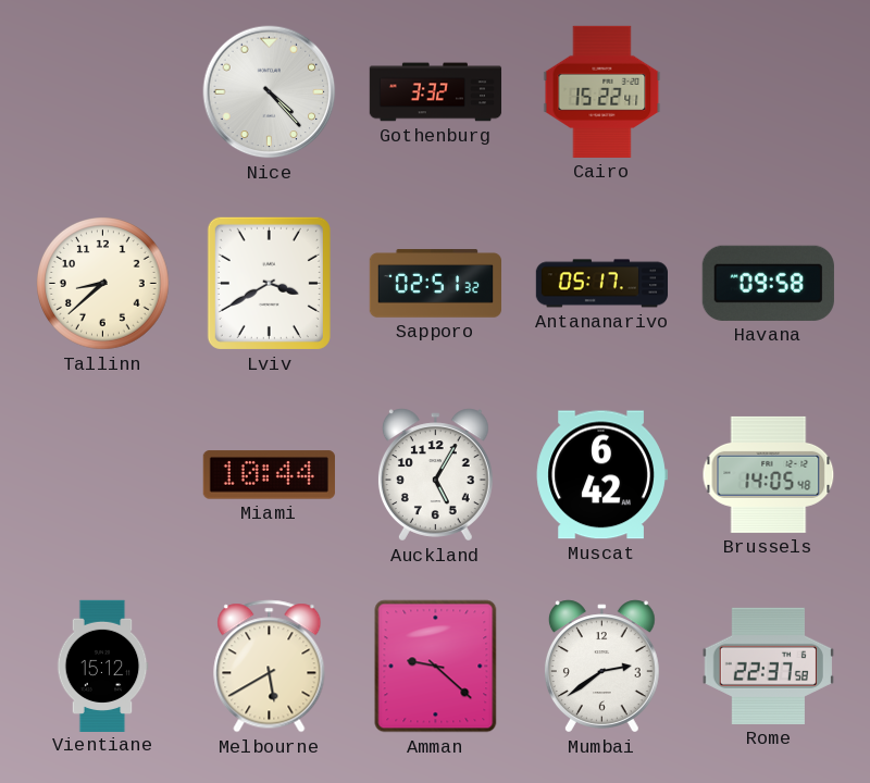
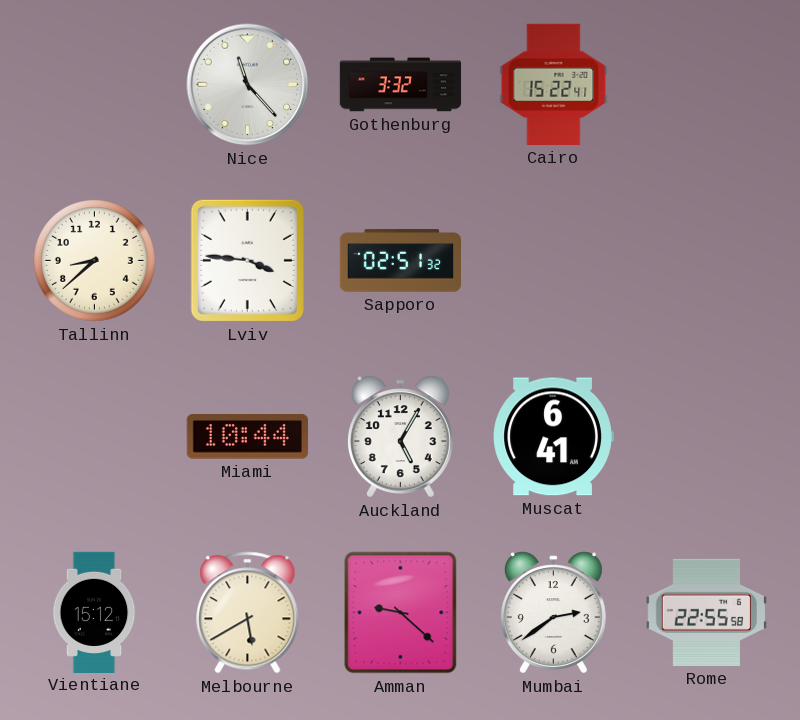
Nice: 4:23 -> 11:23
Lviv: 3:40 -> 3:46
Antananarivo: 05:17 -> none
Havana: 09:58 -> none
Muscat: 6:42 -> 6:41
Brussels: 14:05 -> none
Rome: 22:37 -> 22:55
